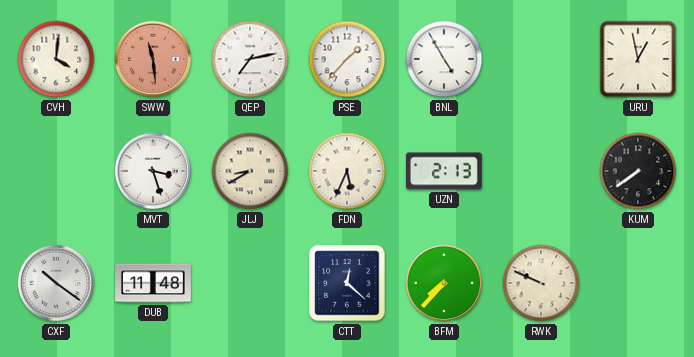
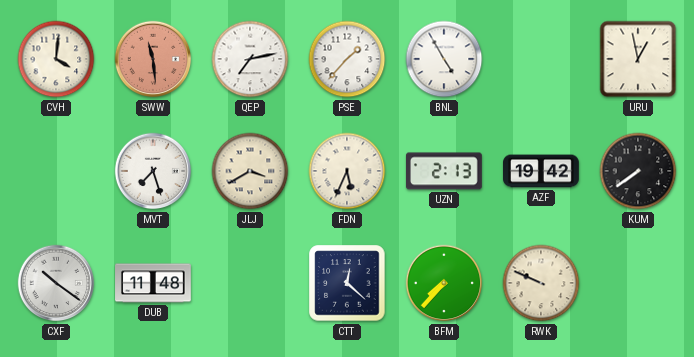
MVT: 3:27 -> 7:27
JLJ: 8:40 -> 3:40
AZF: none -> 19:42
